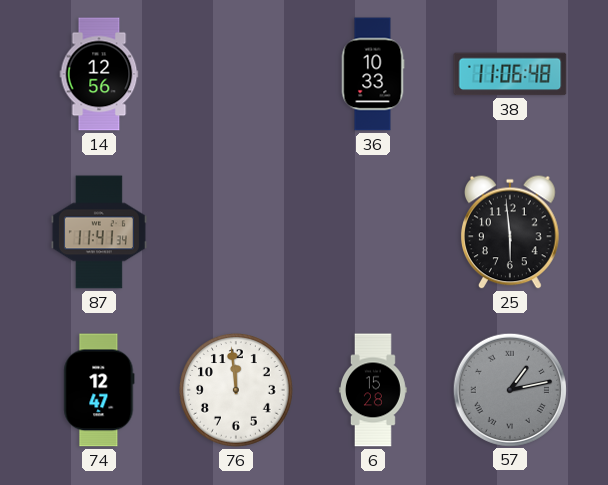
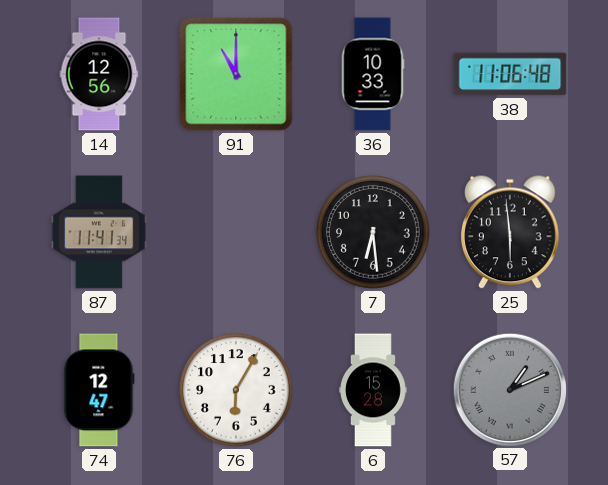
91: none -> 11:00
7: none -> 6:29
76: 11:59 -> 6:05
57: 1:13 -> 1:11
